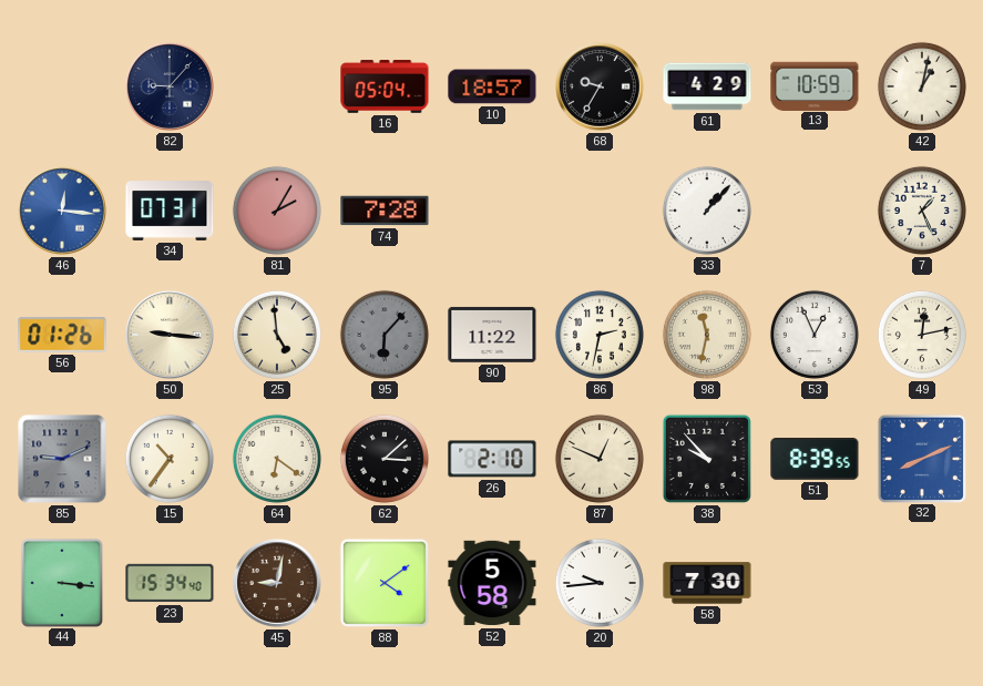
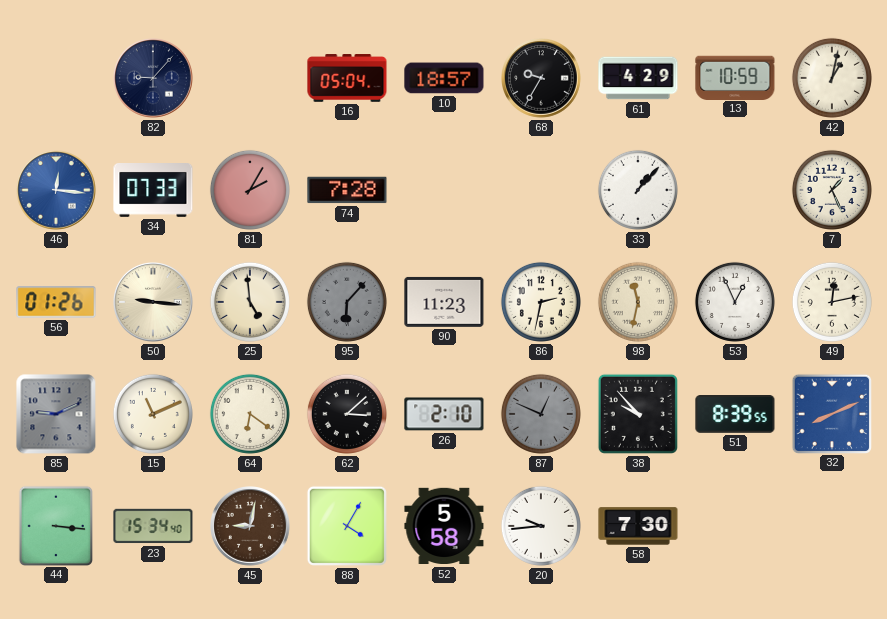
34: 07:31 -> 07:33
90: 11:22 -> 11:23
15: 10:36 -> 11:11
87 dial: cream -> grey
88: 4:09 -> 4:05
